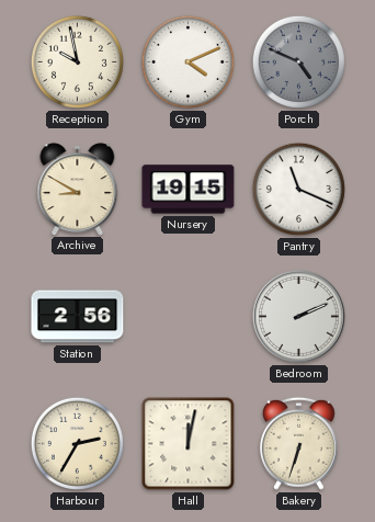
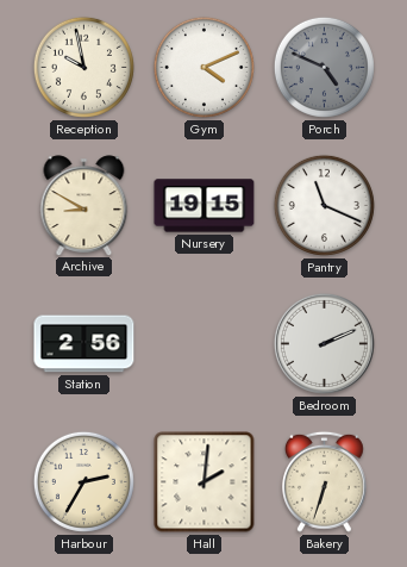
Hall: 12:02 -> 2:01
